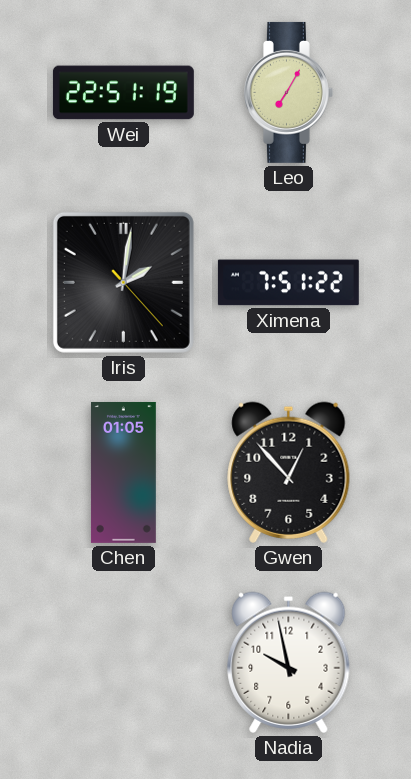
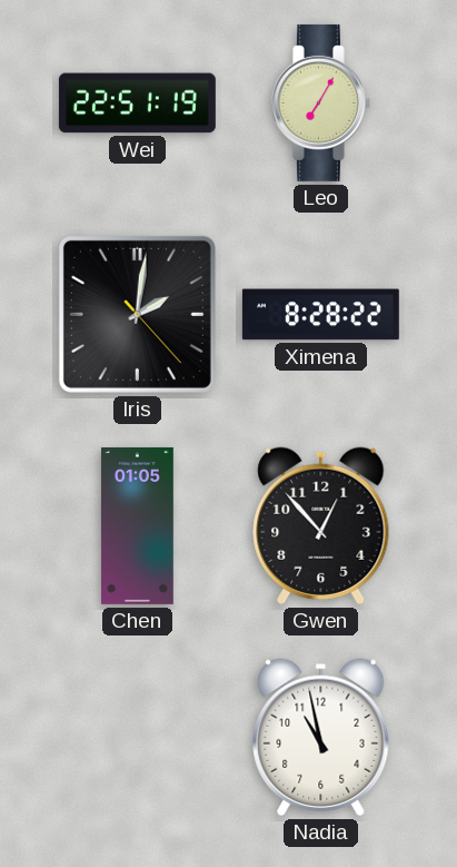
Ximena: 7:51 -> 8:28
Nadia: 9:58 -> 10:58
